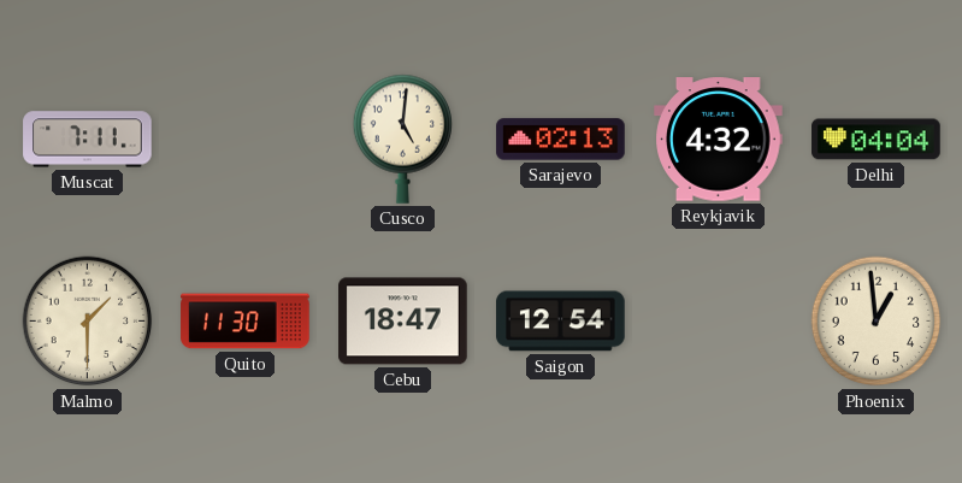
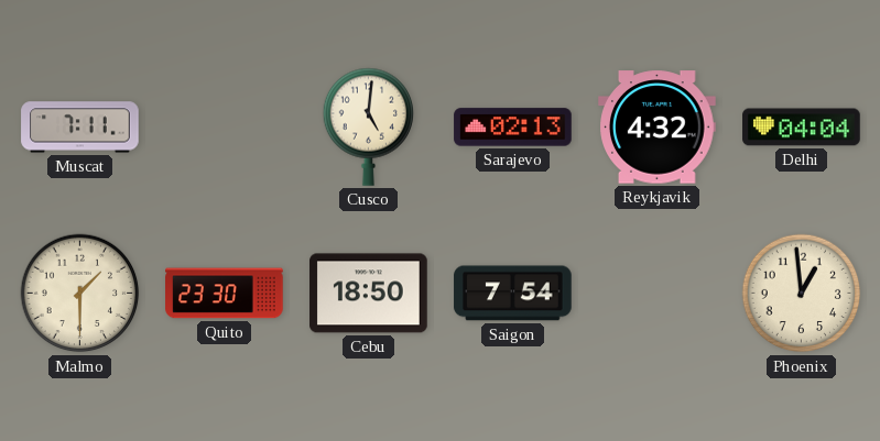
Quito: 11:30 -> 23:30
Cebu: 18:47 -> 18:50
Saigon: 12:54 -> 7:54
